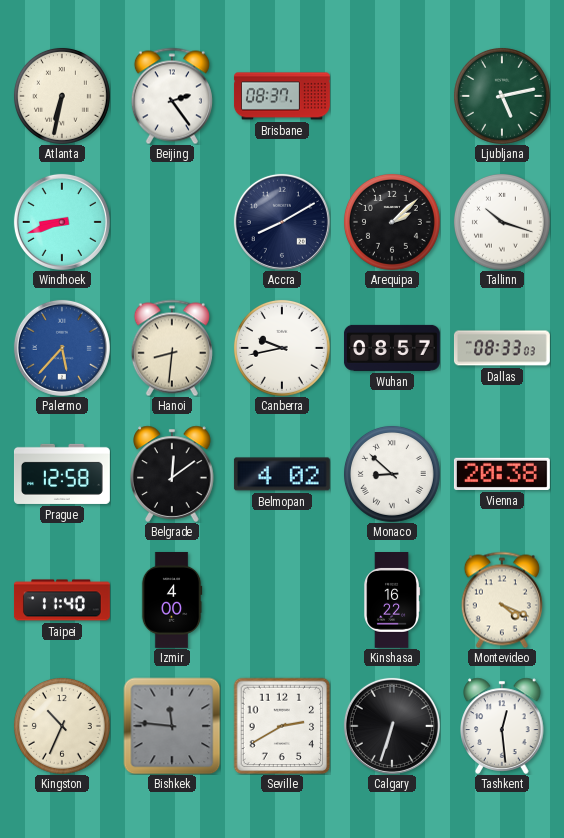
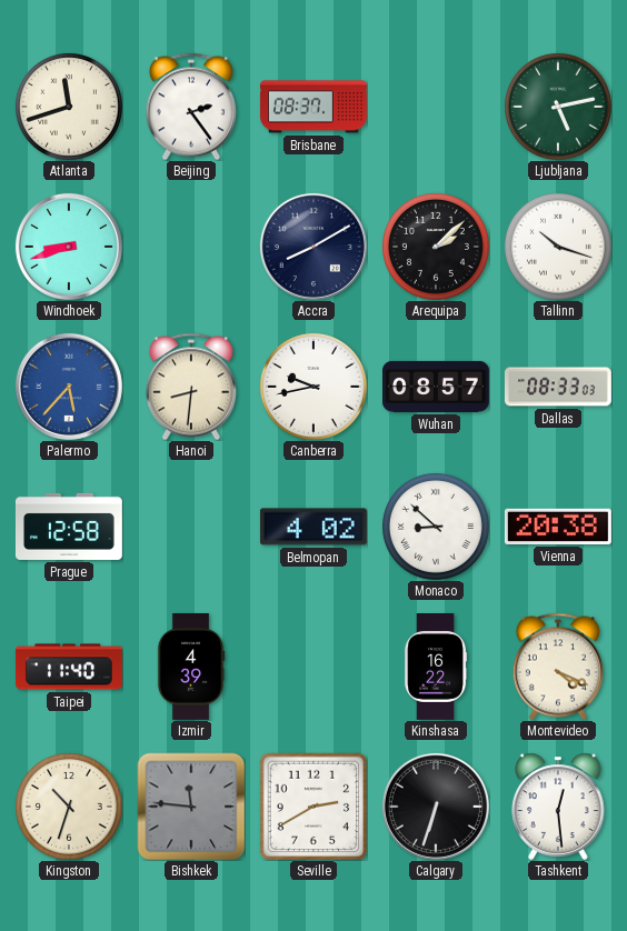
Atlanta: 6:32 -> 11:42
Belgrade: 12:09 -> none
Izmir: 4:00 -> 4:39
Kingston: 10:34 -> 10:33
